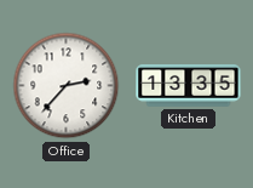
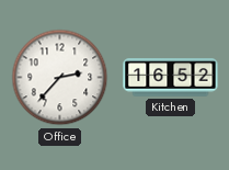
Kitchen: 13:35 -> 16:52
